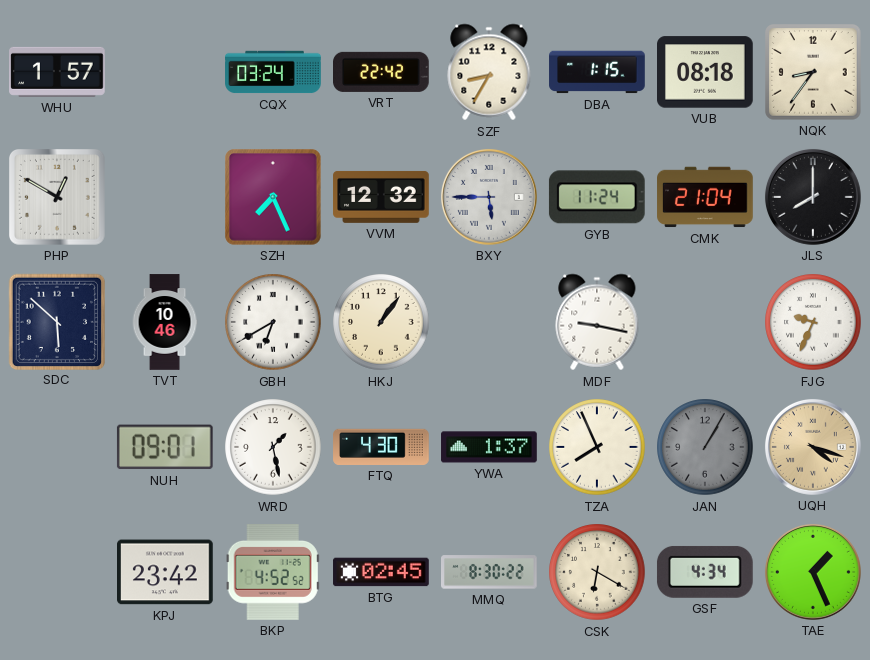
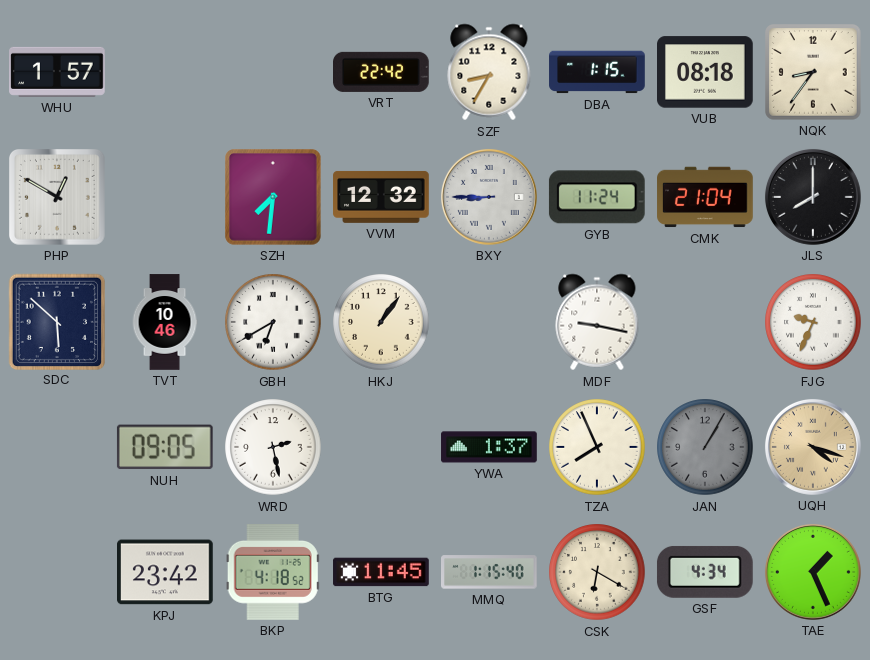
CQX: 03:24 -> none
SZH: 7:26 -> 7:31
BXY: 5:45 -> 8:45
NUH: 09:01 -> 09:05
WRD: 1:28 -> 2:28
FTQ: 4:30 -> none
BKP: 4:52 -> 4:18
BTG: 02:45 -> 11:45
MMQ: 8:30 -> 1:15
